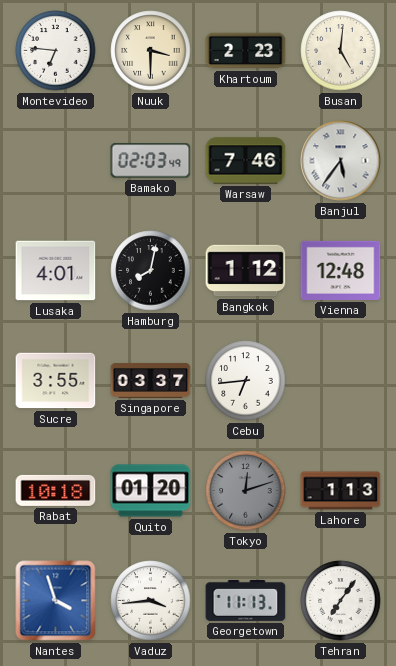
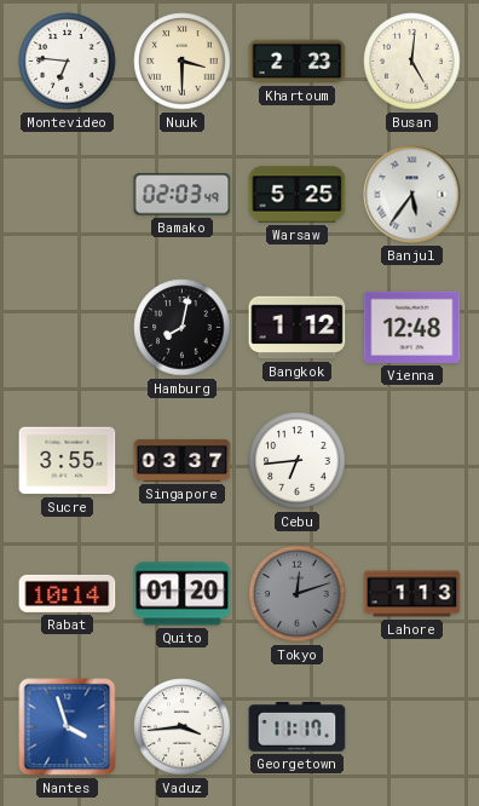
Warsaw: 7:46 -> 5:25
Lusaka: 4:01 -> none
Rabat: 10:18 -> 10:14
Georgetown: 11:13 -> 11:17
Tehran: 7:06 -> none
